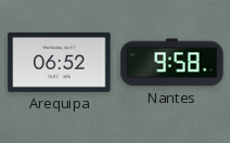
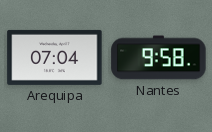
Arequipa: 06:52 -> 07:04
